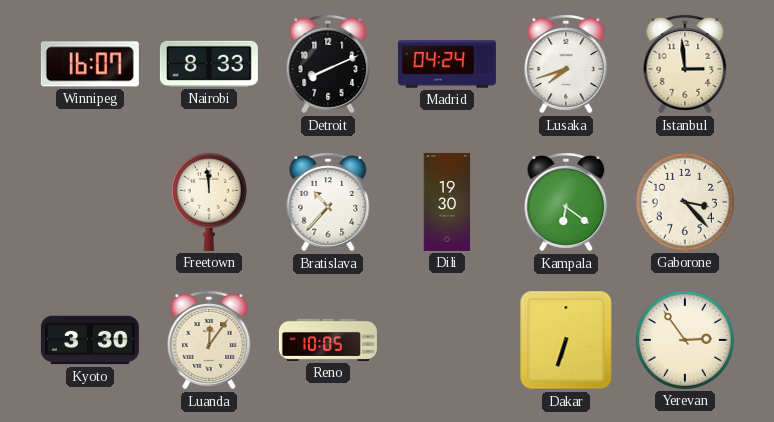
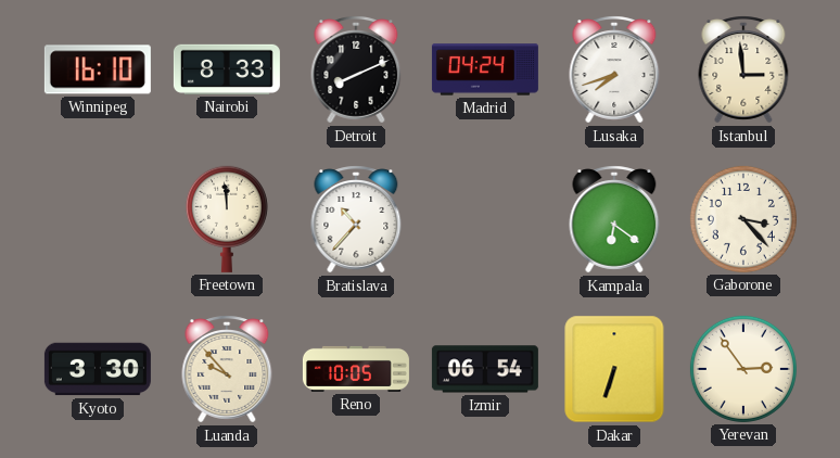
Winnipeg: 16:07 -> 16:10
Dili: 19:30 -> none
Luanda: 12:06 -> 9:53
Izmir: none -> 06:54
